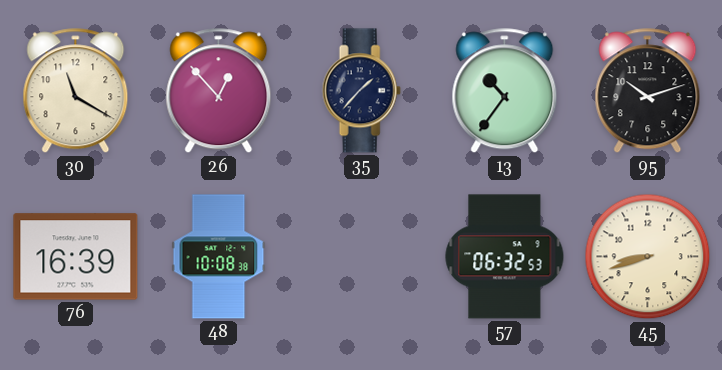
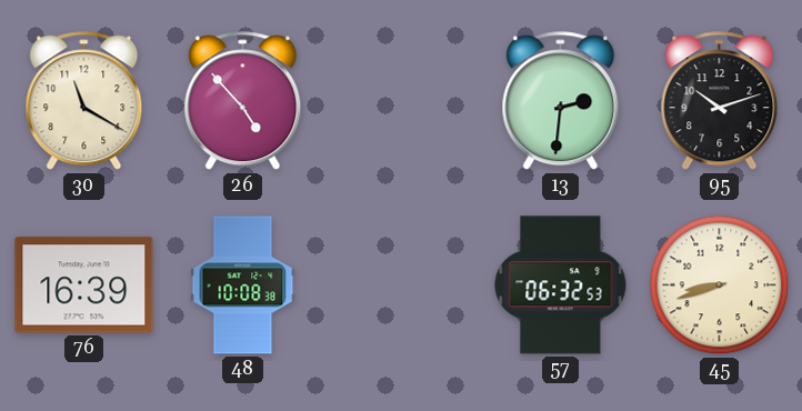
26: 12:53 -> 4:53
35: 1:37 -> none
13: 10:36 -> 2:31
